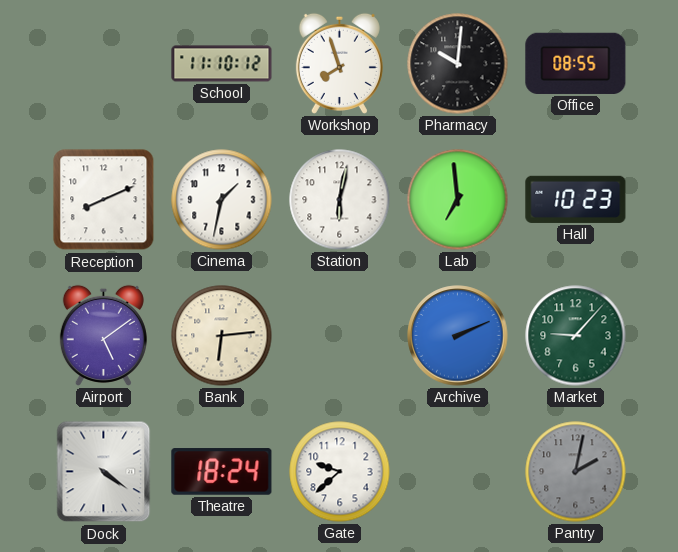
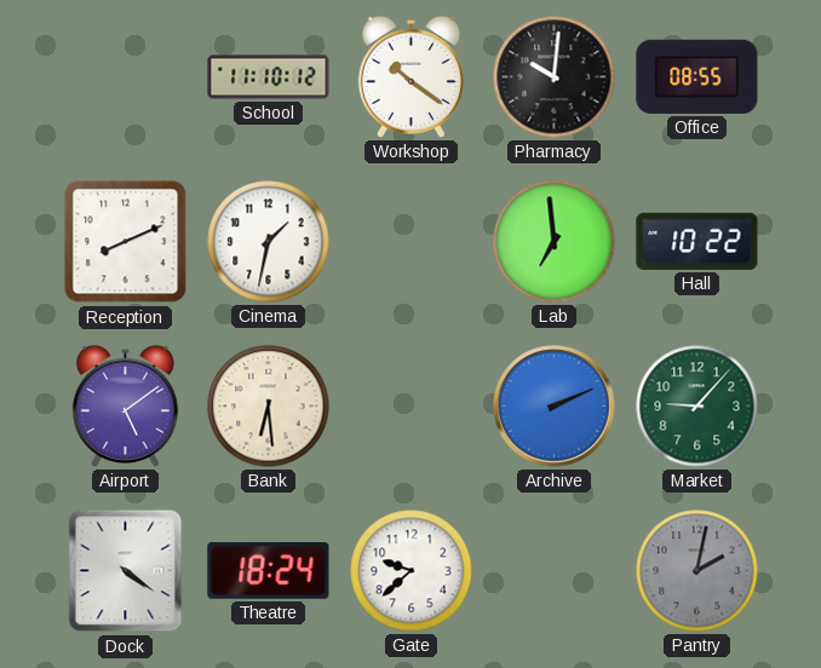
Workshop: 7:57 -> 10:21
Station: 6:02 -> none
Hall: 10:23 -> 10:22
Bank: 6:14 -> 6:29
